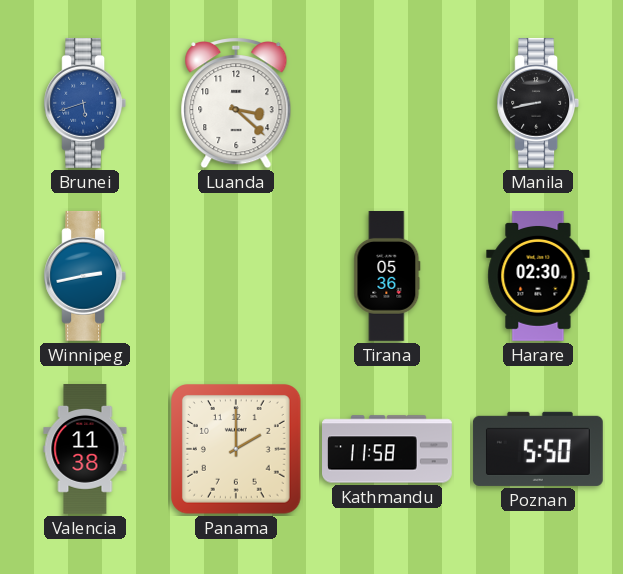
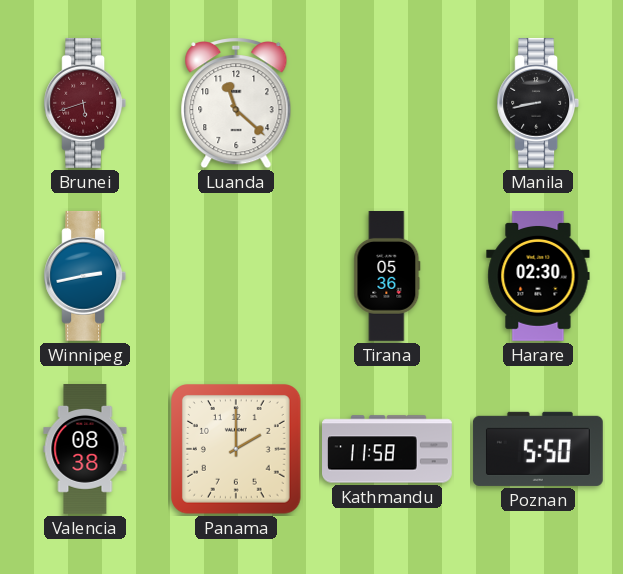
Brunei dial: blue -> burgundy
Luanda: 3:22 -> 11:22
Valencia: 11:38 -> 08:38
